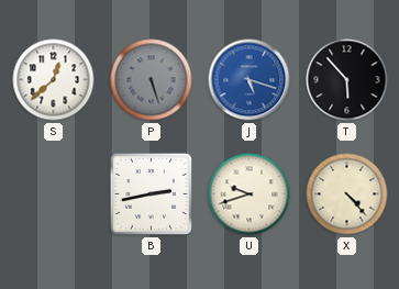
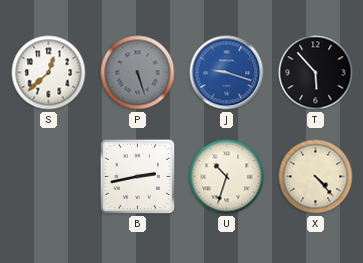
J: 5:18 -> 9:18
U: 9:42 -> 10:33
